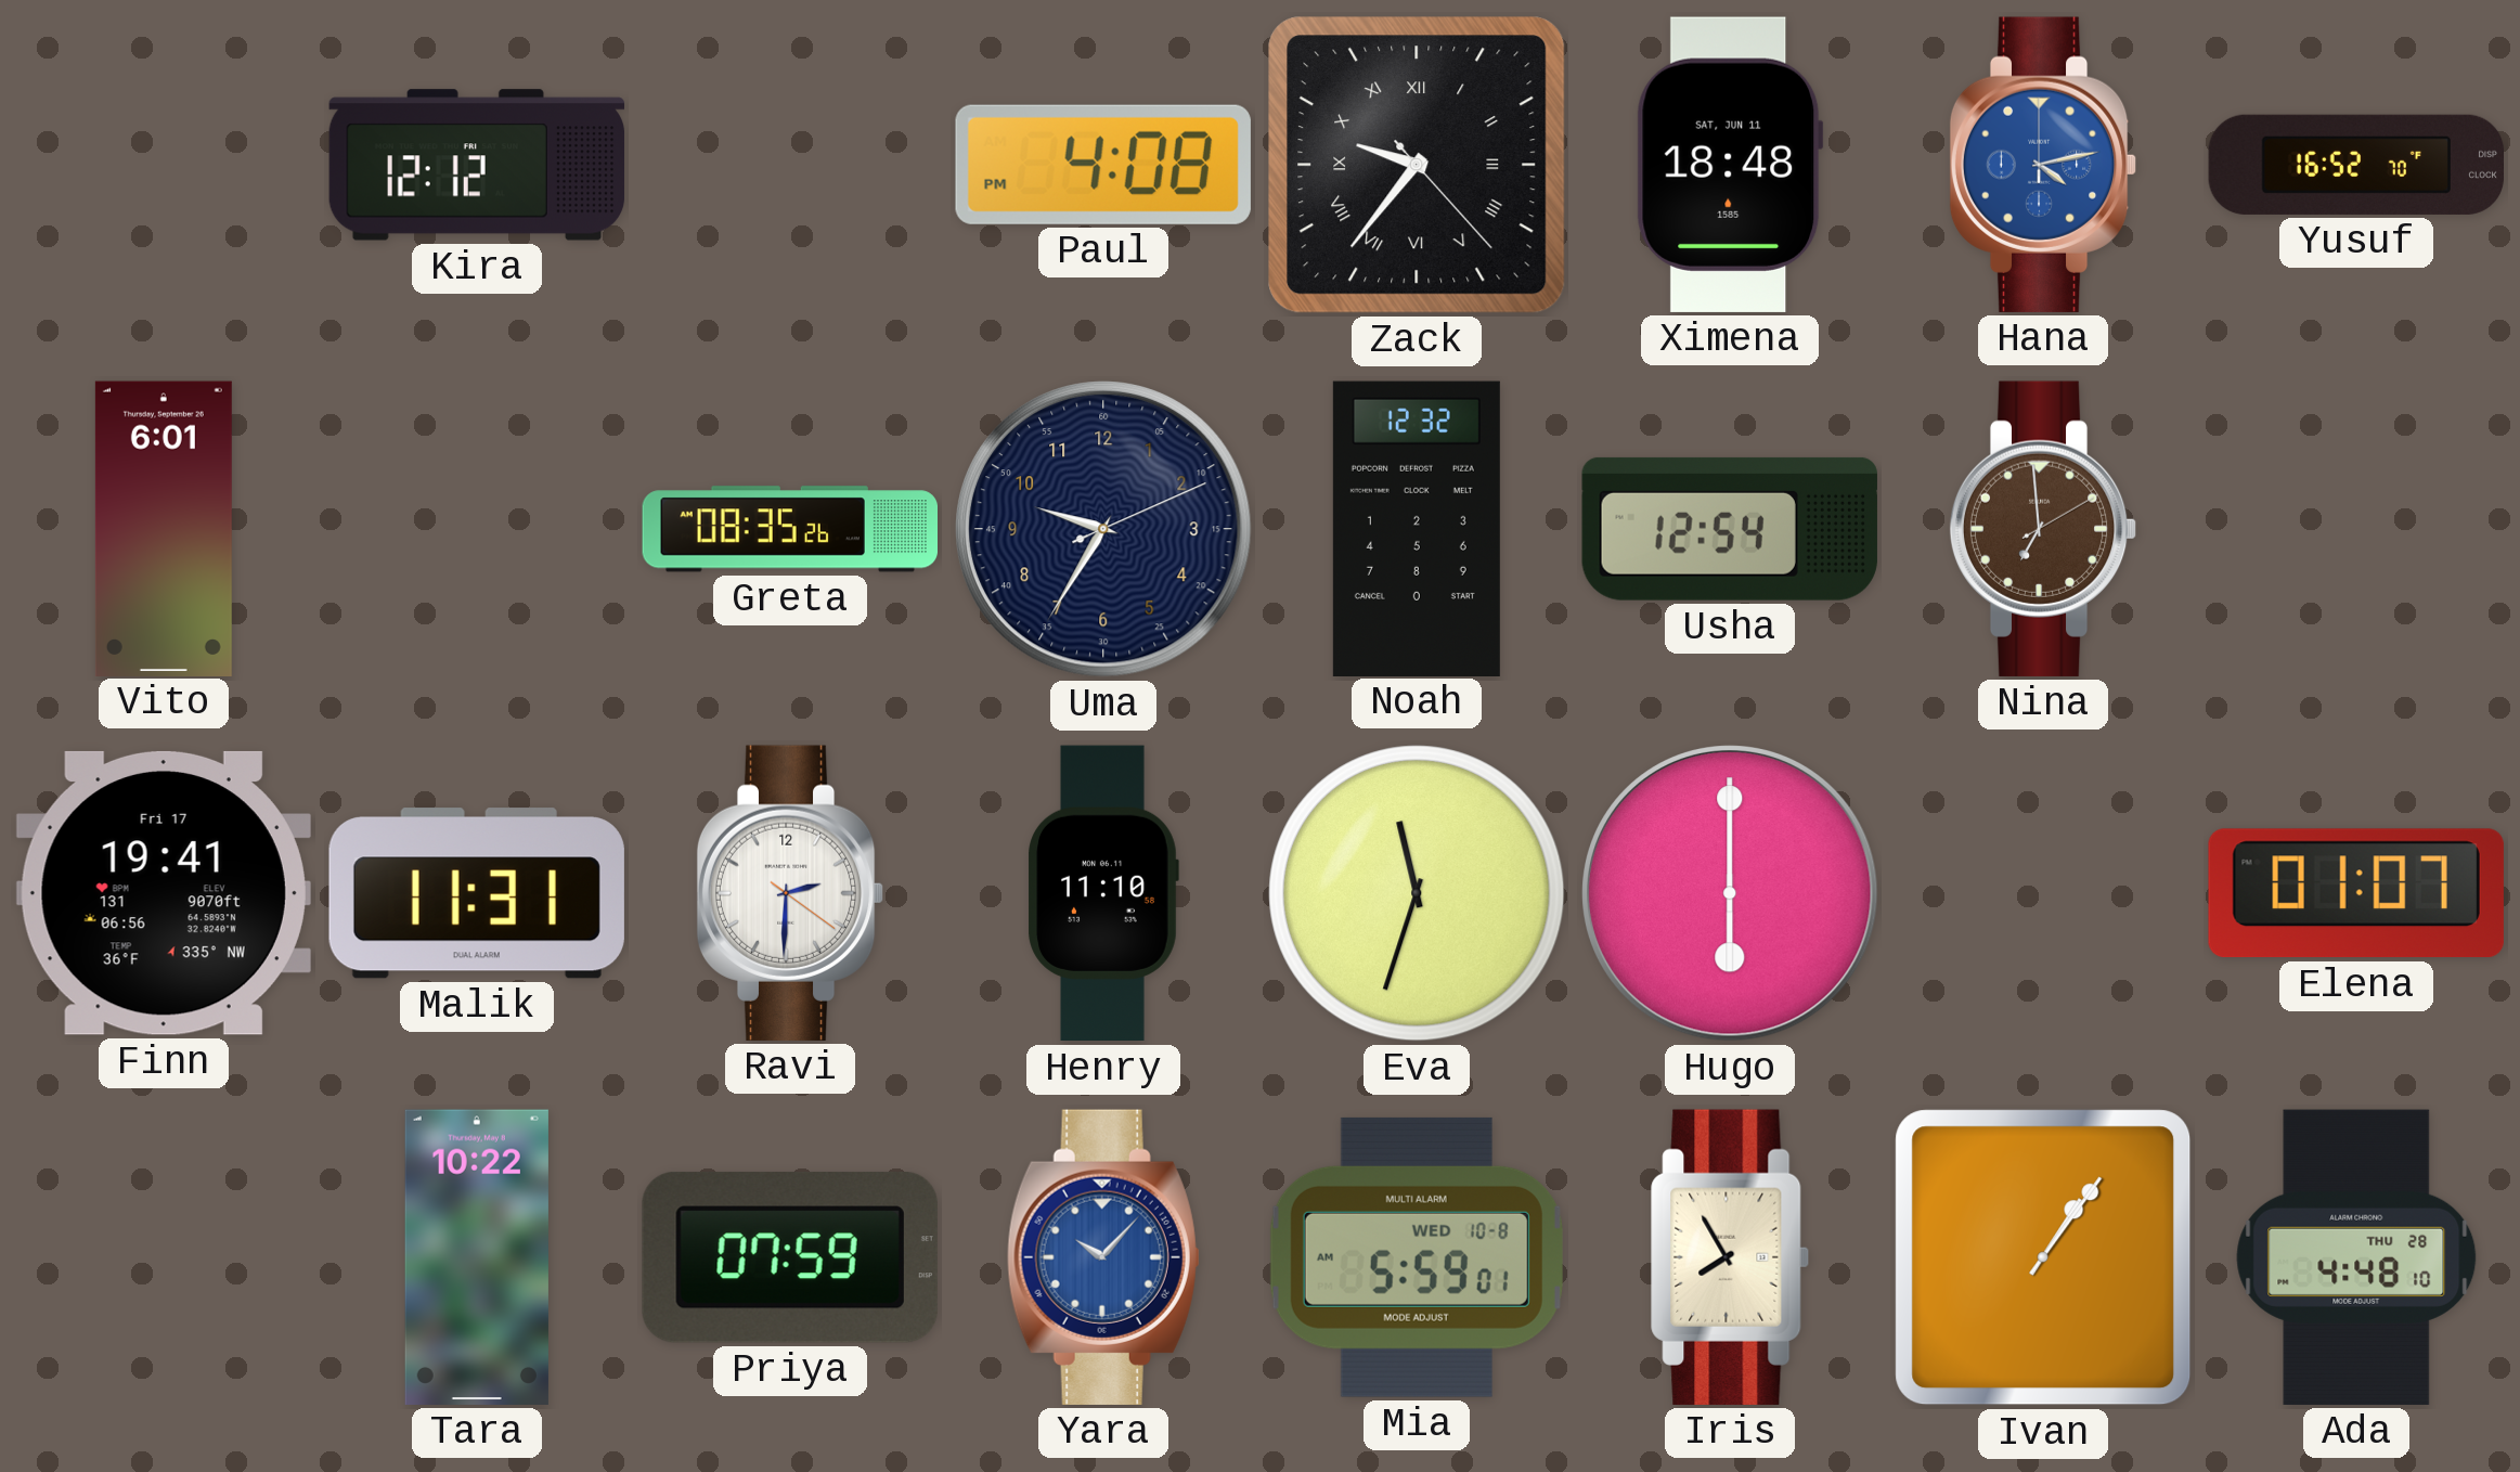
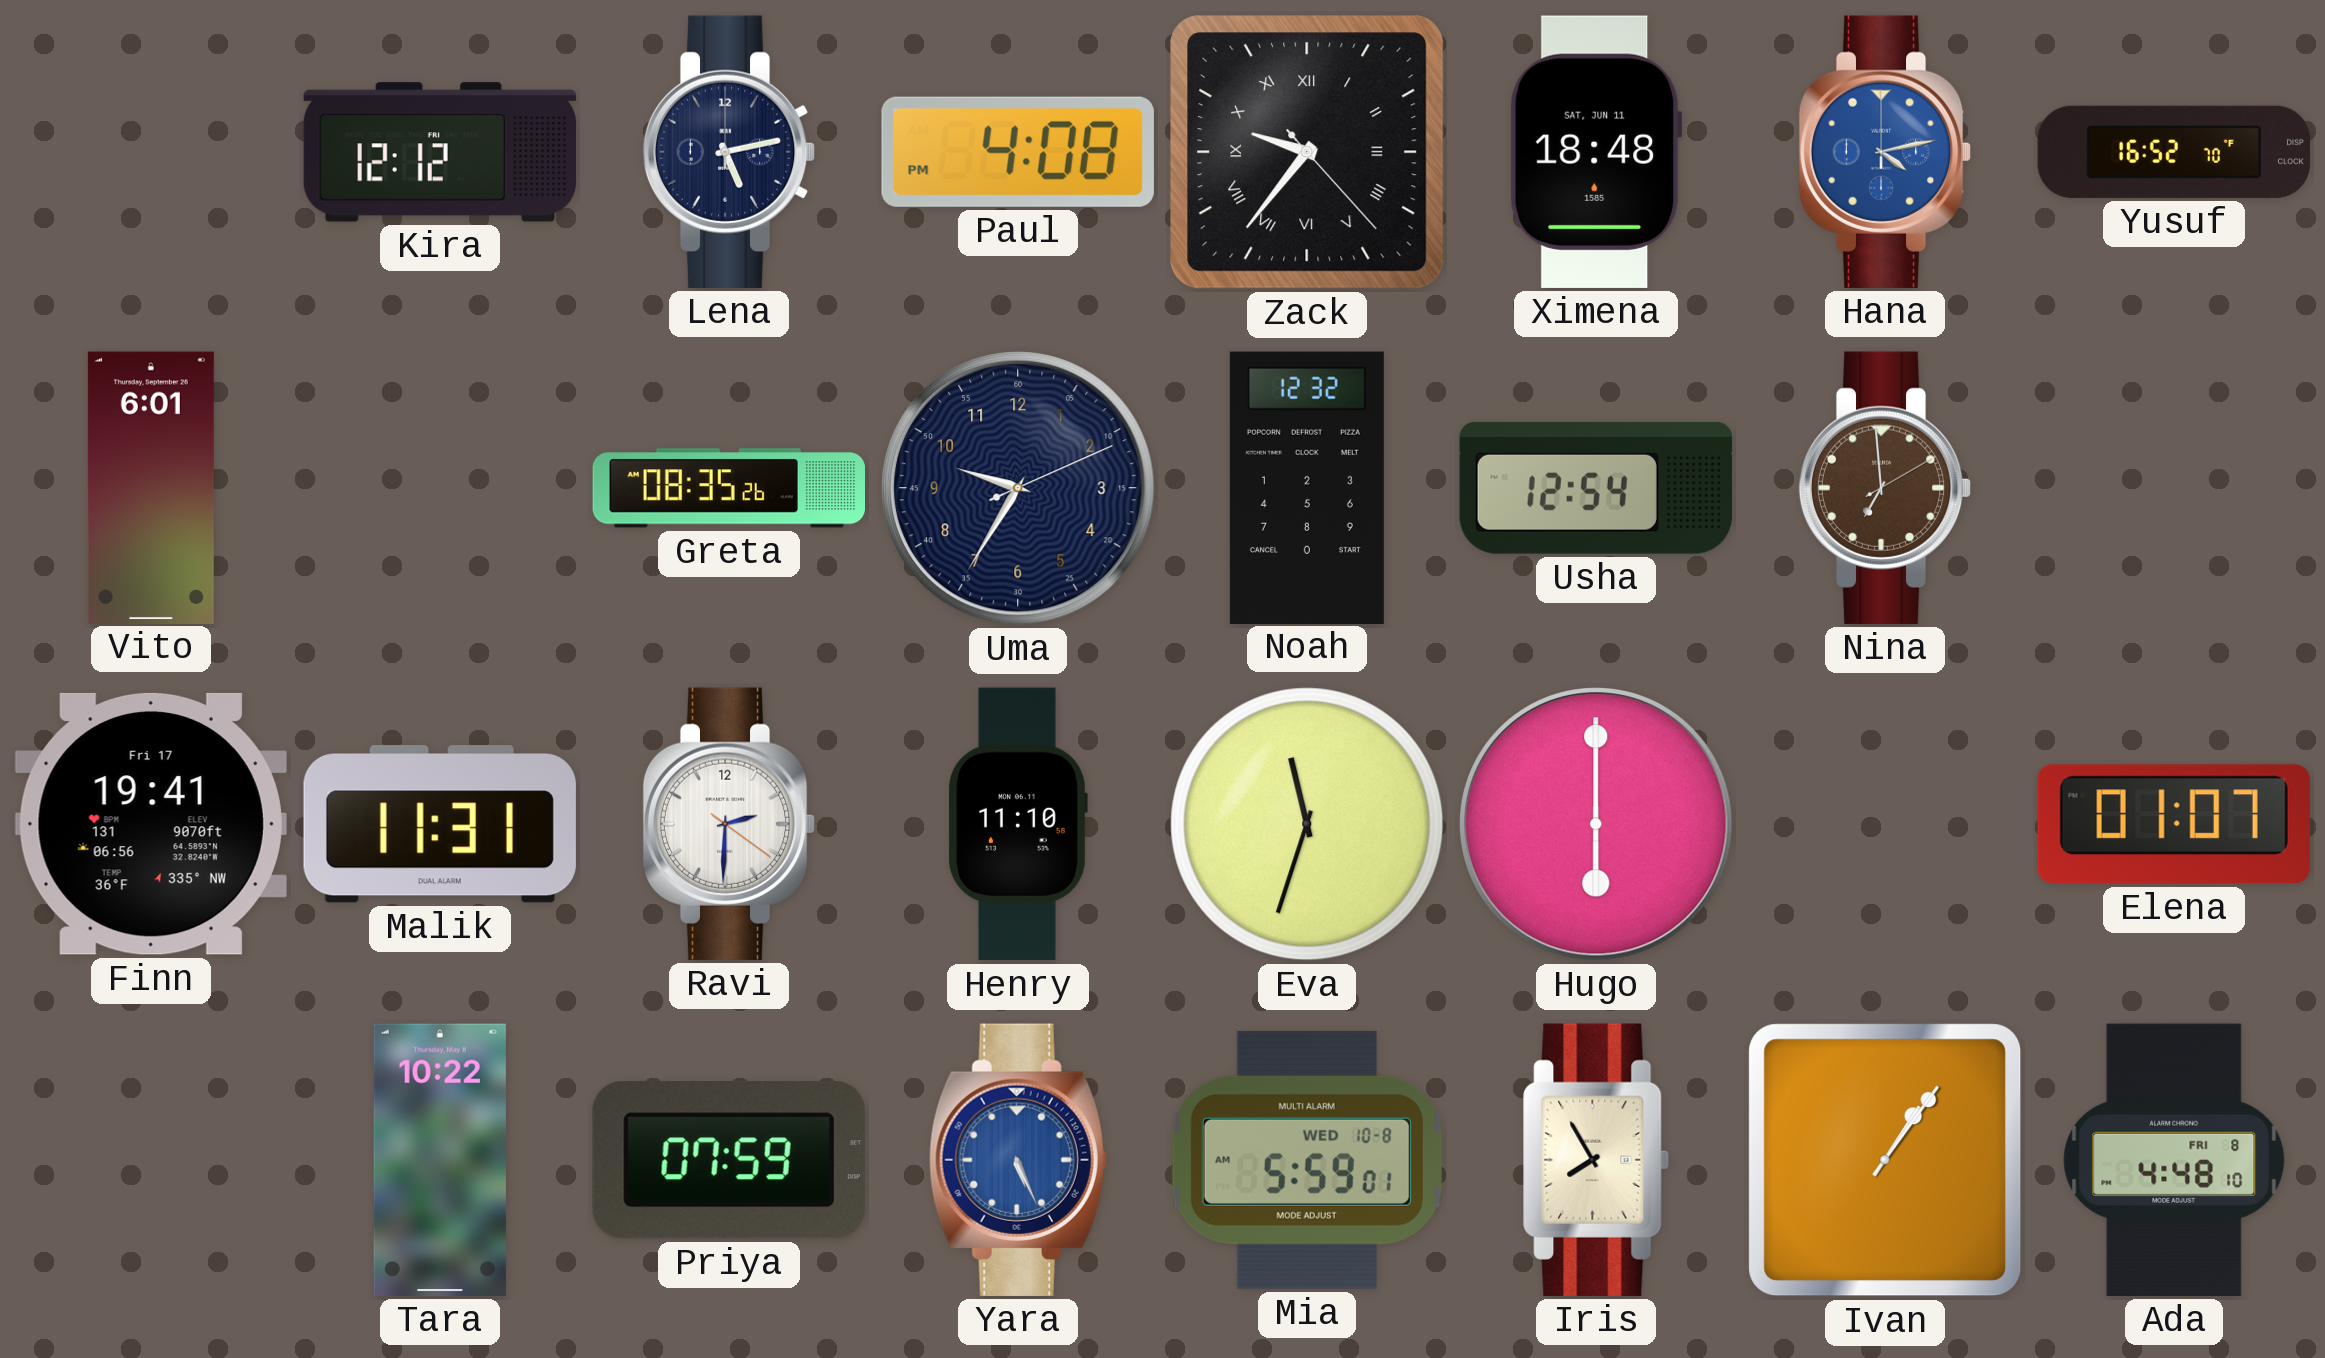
Lena: none -> 5:13
Yara: 10:07 -> 5:26
Ada date: THU 28 -> FRI 8
